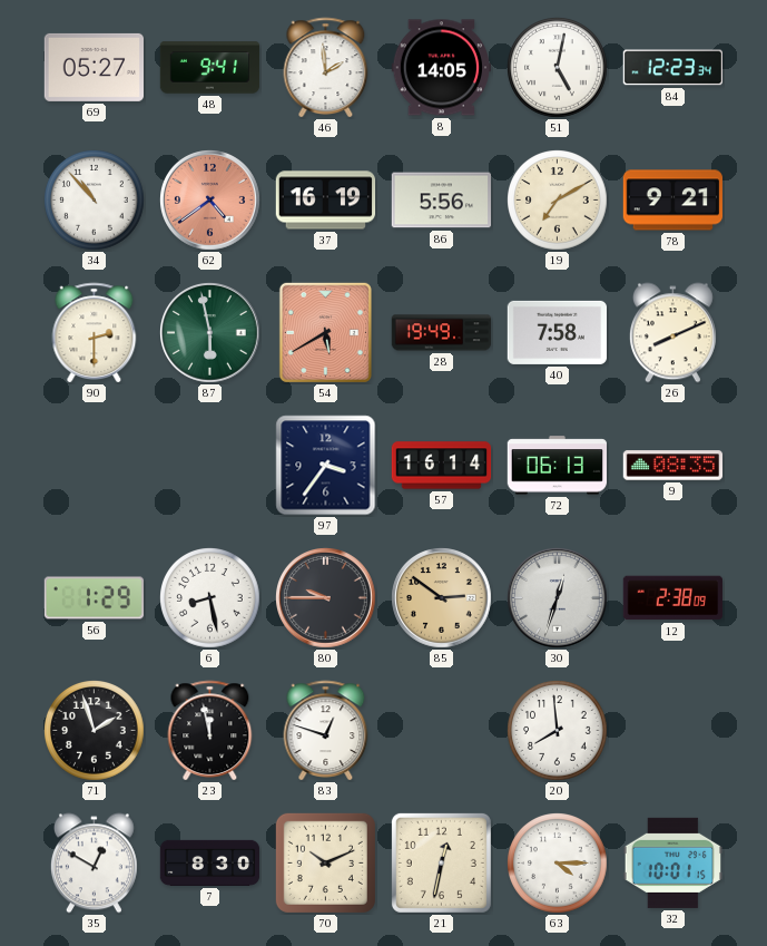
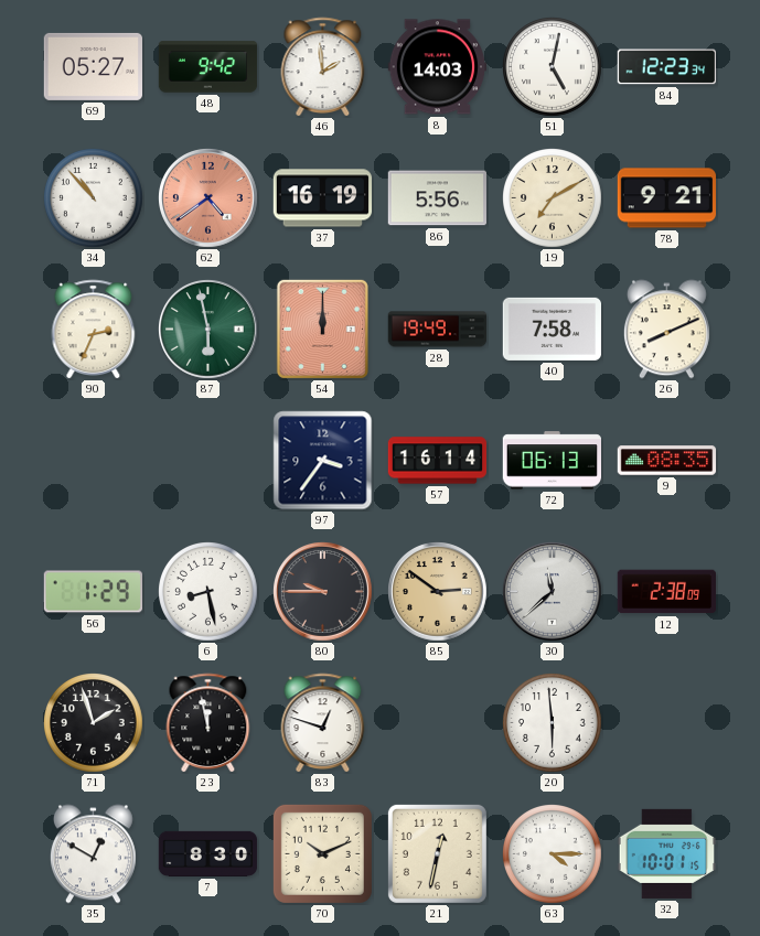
48: 9:41 -> 9:42
8: 14:05 -> 14:03
90: 2:30 -> 2:34
54: 5:40 -> 12:00
30: 12:33 -> 11:38
20: 7:59 -> 5:59
